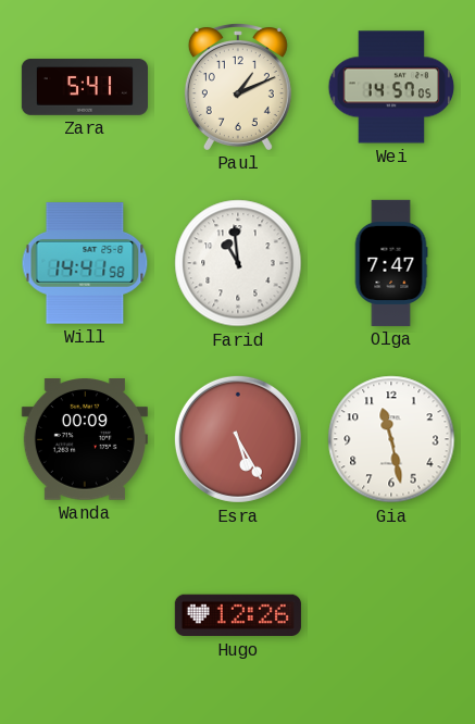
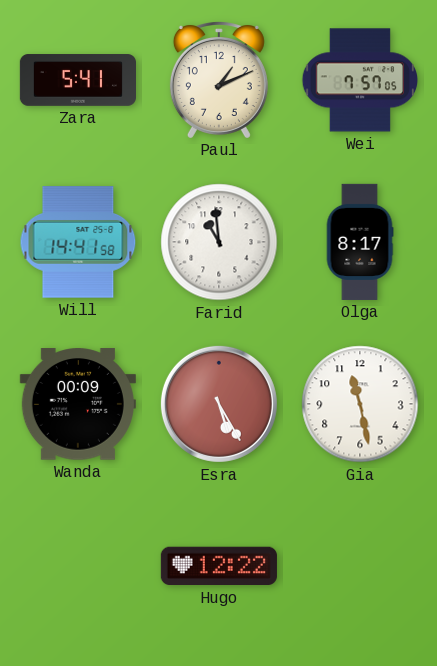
Wei: 14:57 -> 7:57
Olga: 7:47 -> 8:17
Hugo: 12:26 -> 12:22
